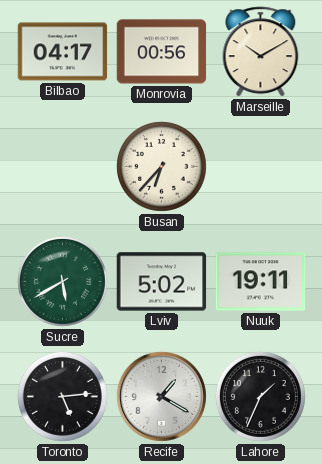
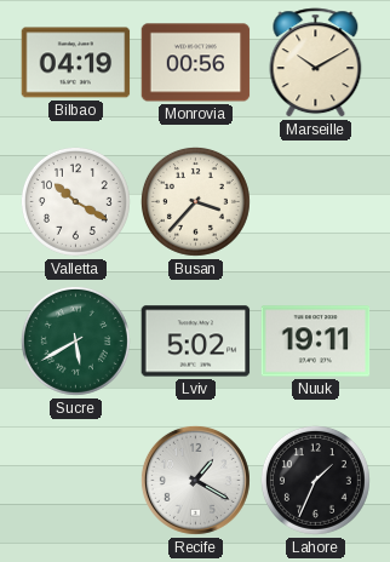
Bilbao: 04:17 -> 04:19
Valletta: none -> 10:20
Busan: 6:37 -> 3:37
Toronto: 5:14 -> none
